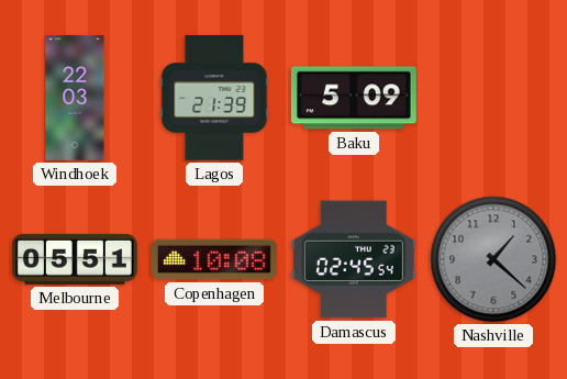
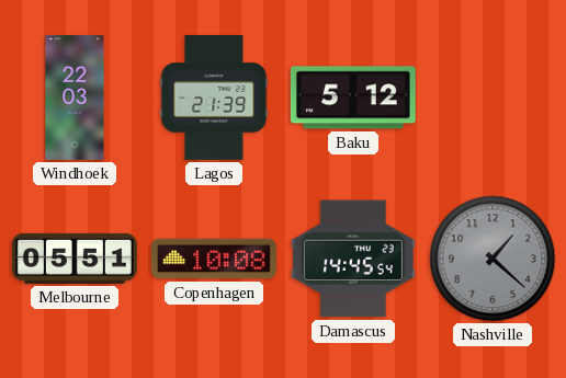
Baku: 5:09 -> 5:12
Damascus: 02:45 -> 14:45
